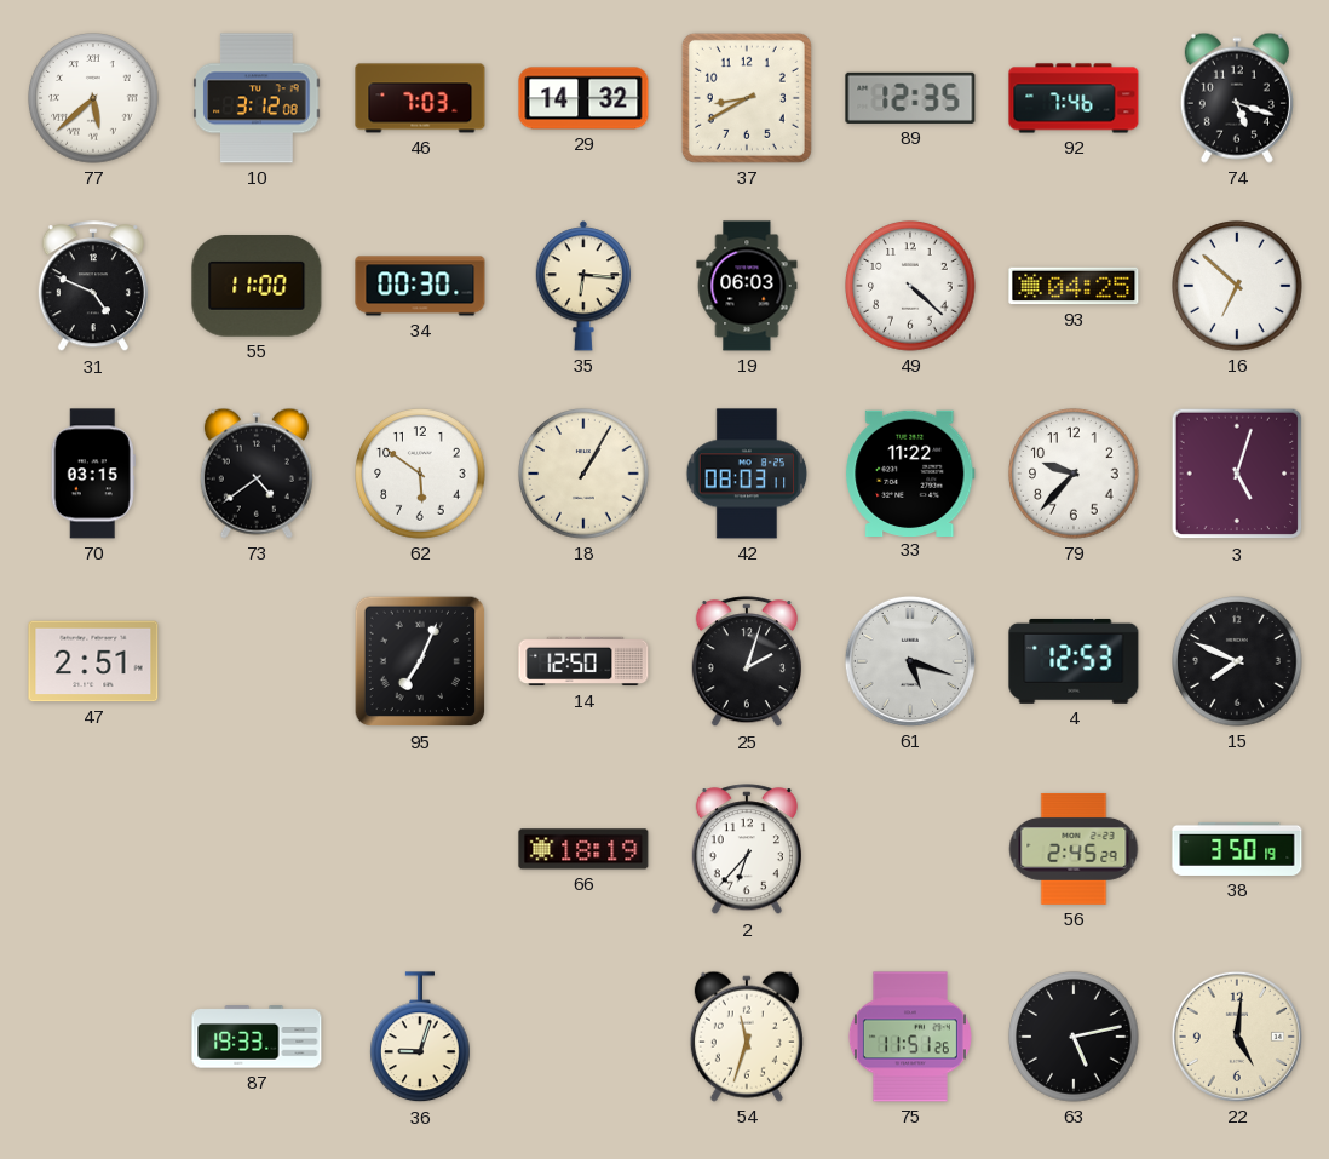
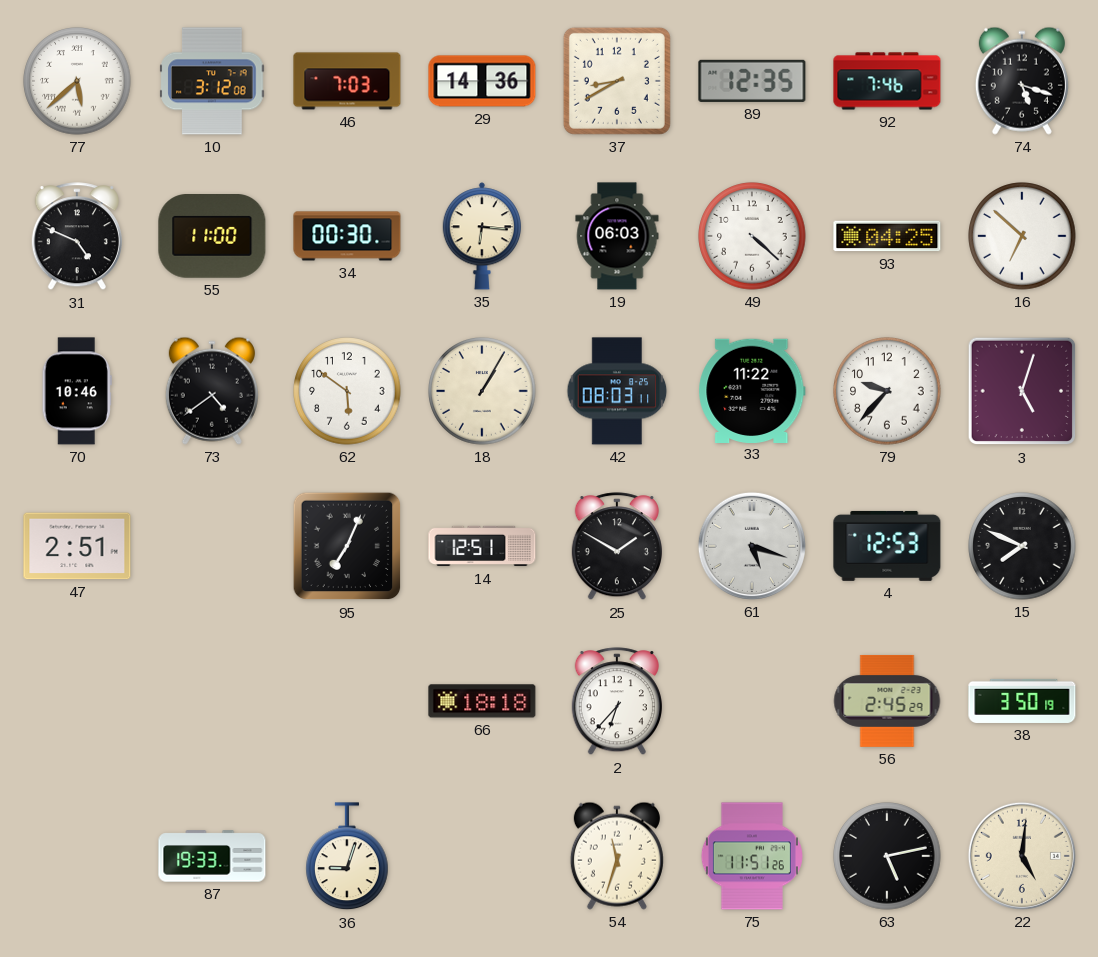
29: 14:32 -> 14:36
70: 03:15 -> 10:46
14: 12:50 -> 12:51
25: 2:03 -> 1:50
66: 18:19 -> 18:18
